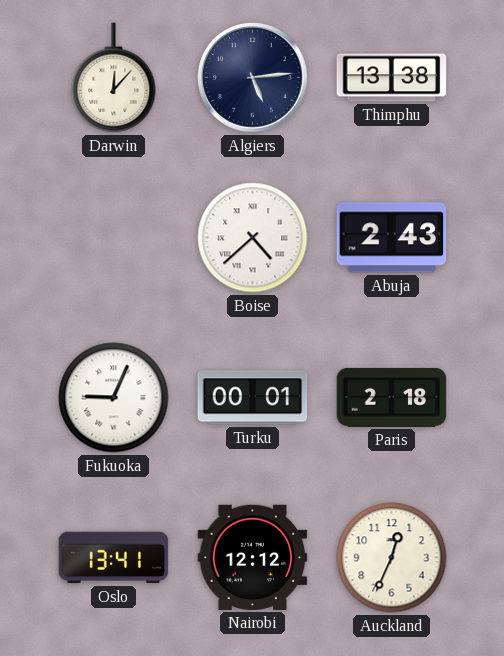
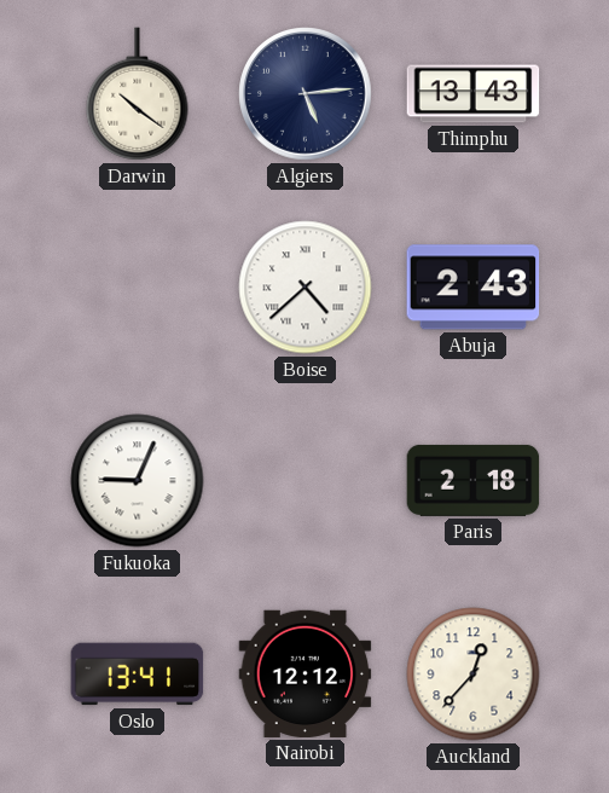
Darwin: 12:07 -> 10:21
Thimphu: 13:38 -> 13:43
Turku: 00:01 -> none
Auckland: 12:34 -> 12:37
